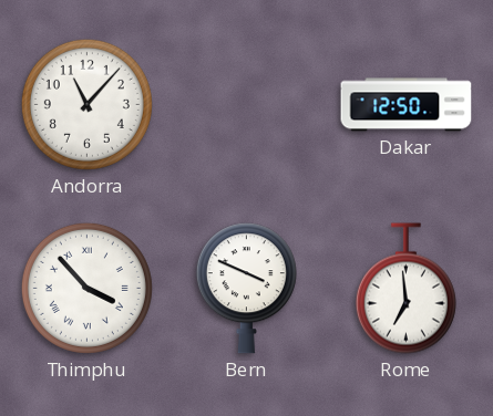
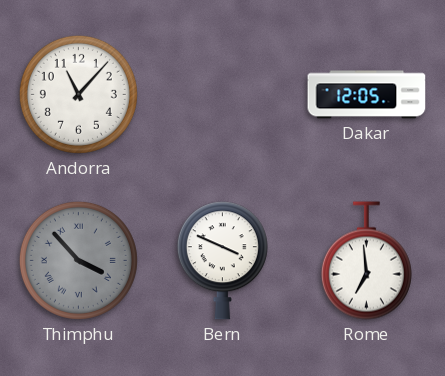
Dakar: 12:50 -> 12:05
Thimphu dial: white -> grey
